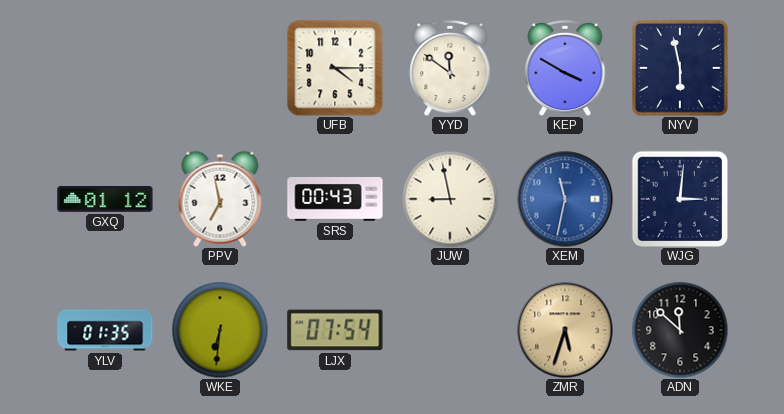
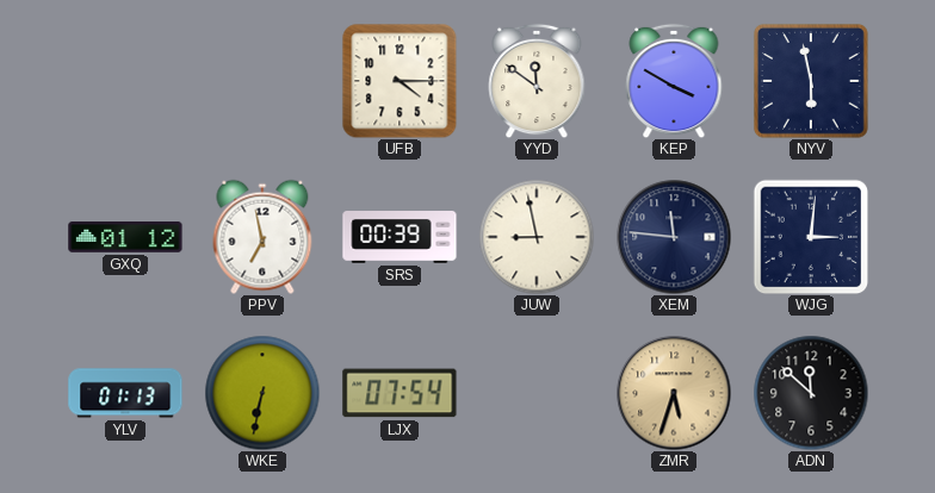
SRS: 00:43 -> 00:39
XEM: 11:32 -> 11:46
XEM dial: blue -> navy
YLV: 01:35 -> 01:13
WKE: 6:31 -> 6:32
